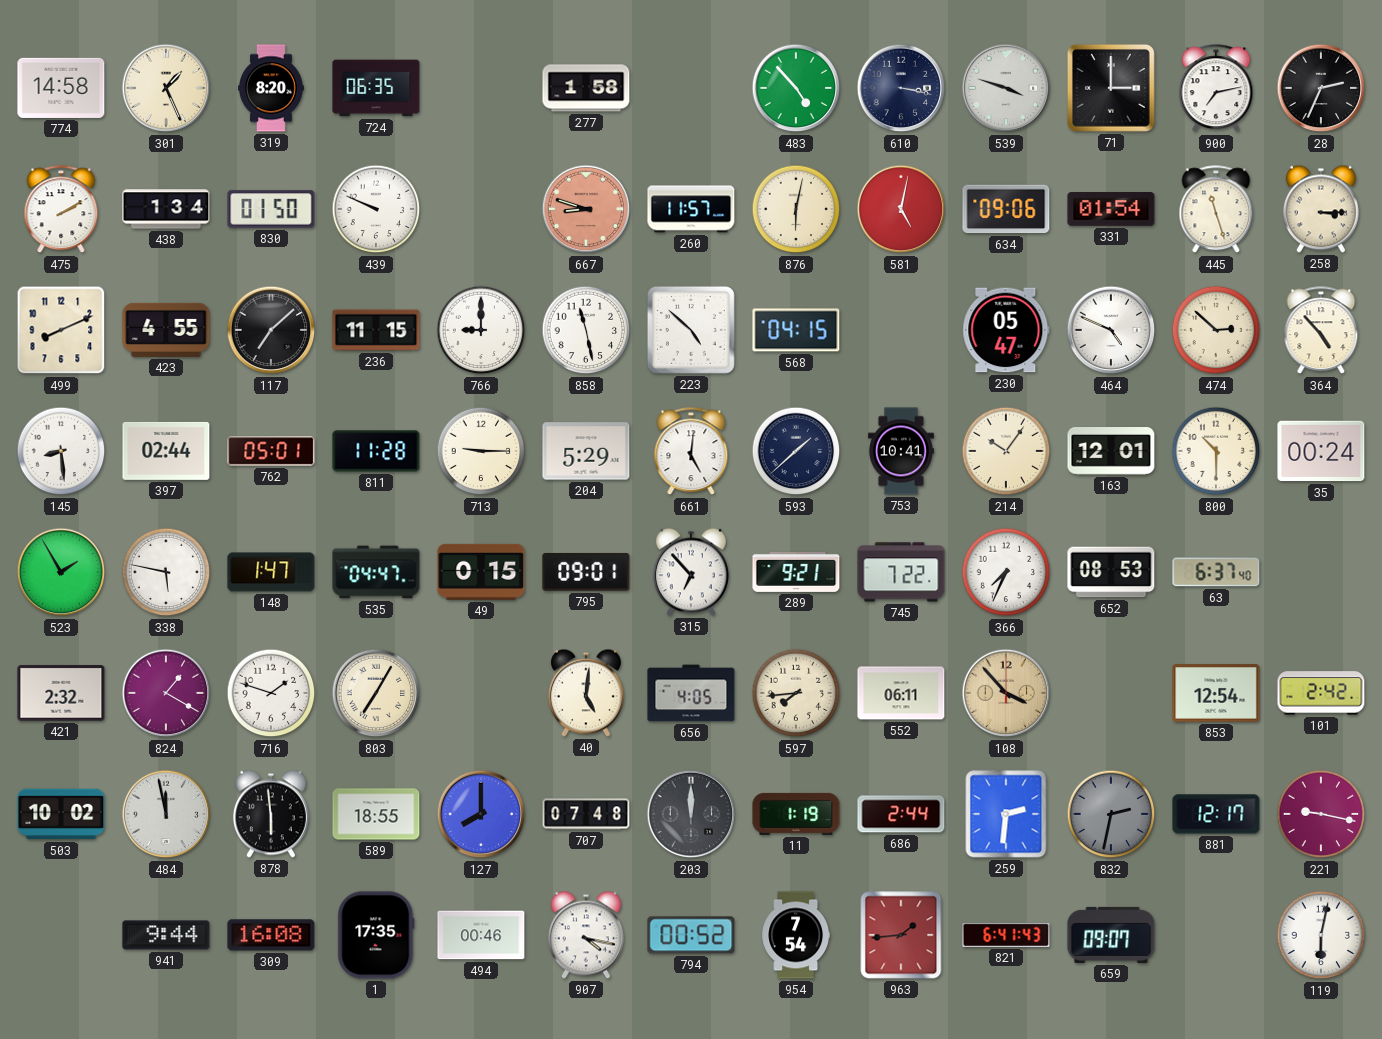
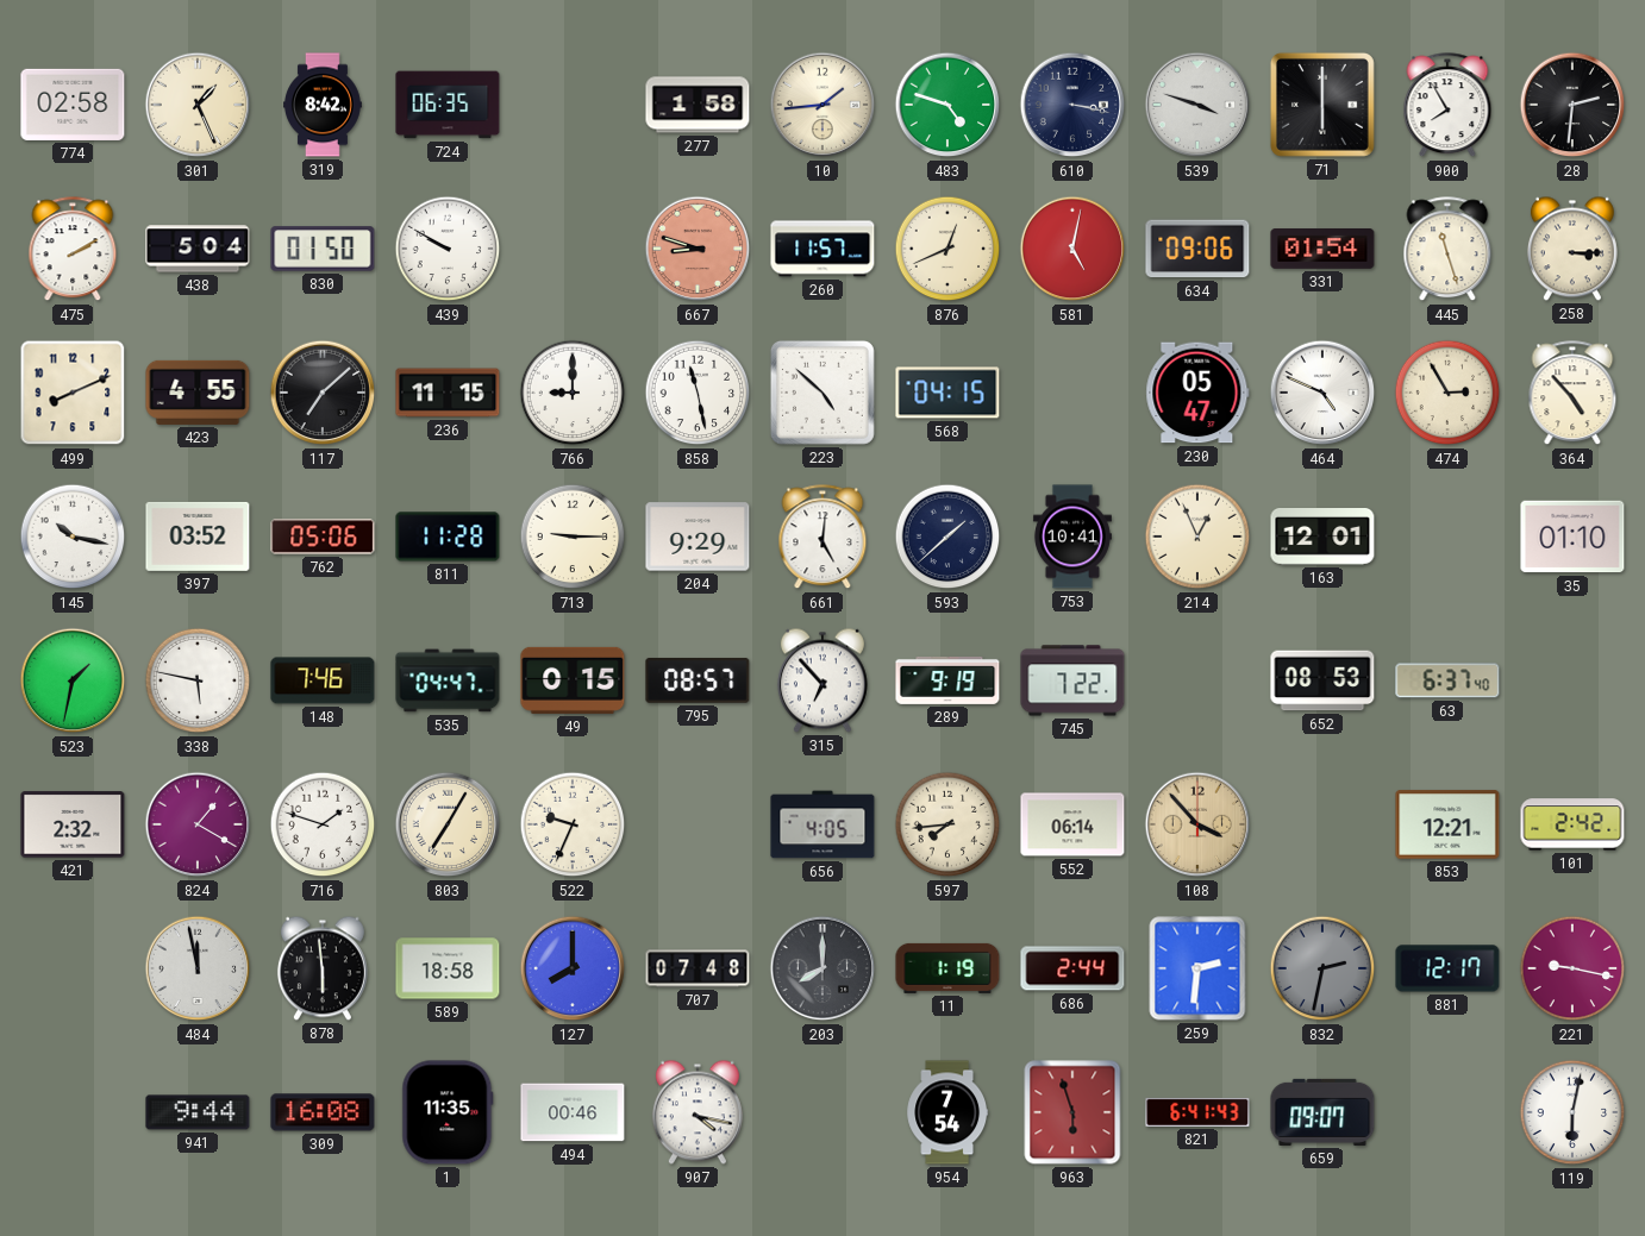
774: 14:58 -> 02:58
319: 8:20 -> 8:42
10: none -> 1:44
483: 4:53 -> 4:48
71: 3:00 -> 6:00
900: 7:13 -> 7:55
28: 2:34 -> 2:31
438: 1:34 -> 5:04
439: 9:49 -> 9:50
876: 6:02 -> 12:41
474: 2:52 -> 2:55
145: 8:29 -> 10:17
397: 02:44 -> 03:52
762: 05:01 -> 05:06
204: 5:29 -> 9:29
214: 10:06 -> 12:56
800: 10:30 -> none
35: 00:24 -> 01:10
523: 1:55 -> 1:32
148: 1:47 -> 7:46
795: 09:01 -> 08:57
289: 9:21 -> 9:19
366: 7:34 -> none
522: none -> 9:34
40: 5:01 -> none
552: 06:11 -> 06:14
853: 12:54 -> 12:21
503: 10:02 -> none
589: 18:55 -> 18:58
203: 12:00 -> 8:00
1: 17:35 -> 11:35
794: 00:52 -> none
963: 1:44 -> 5:57
